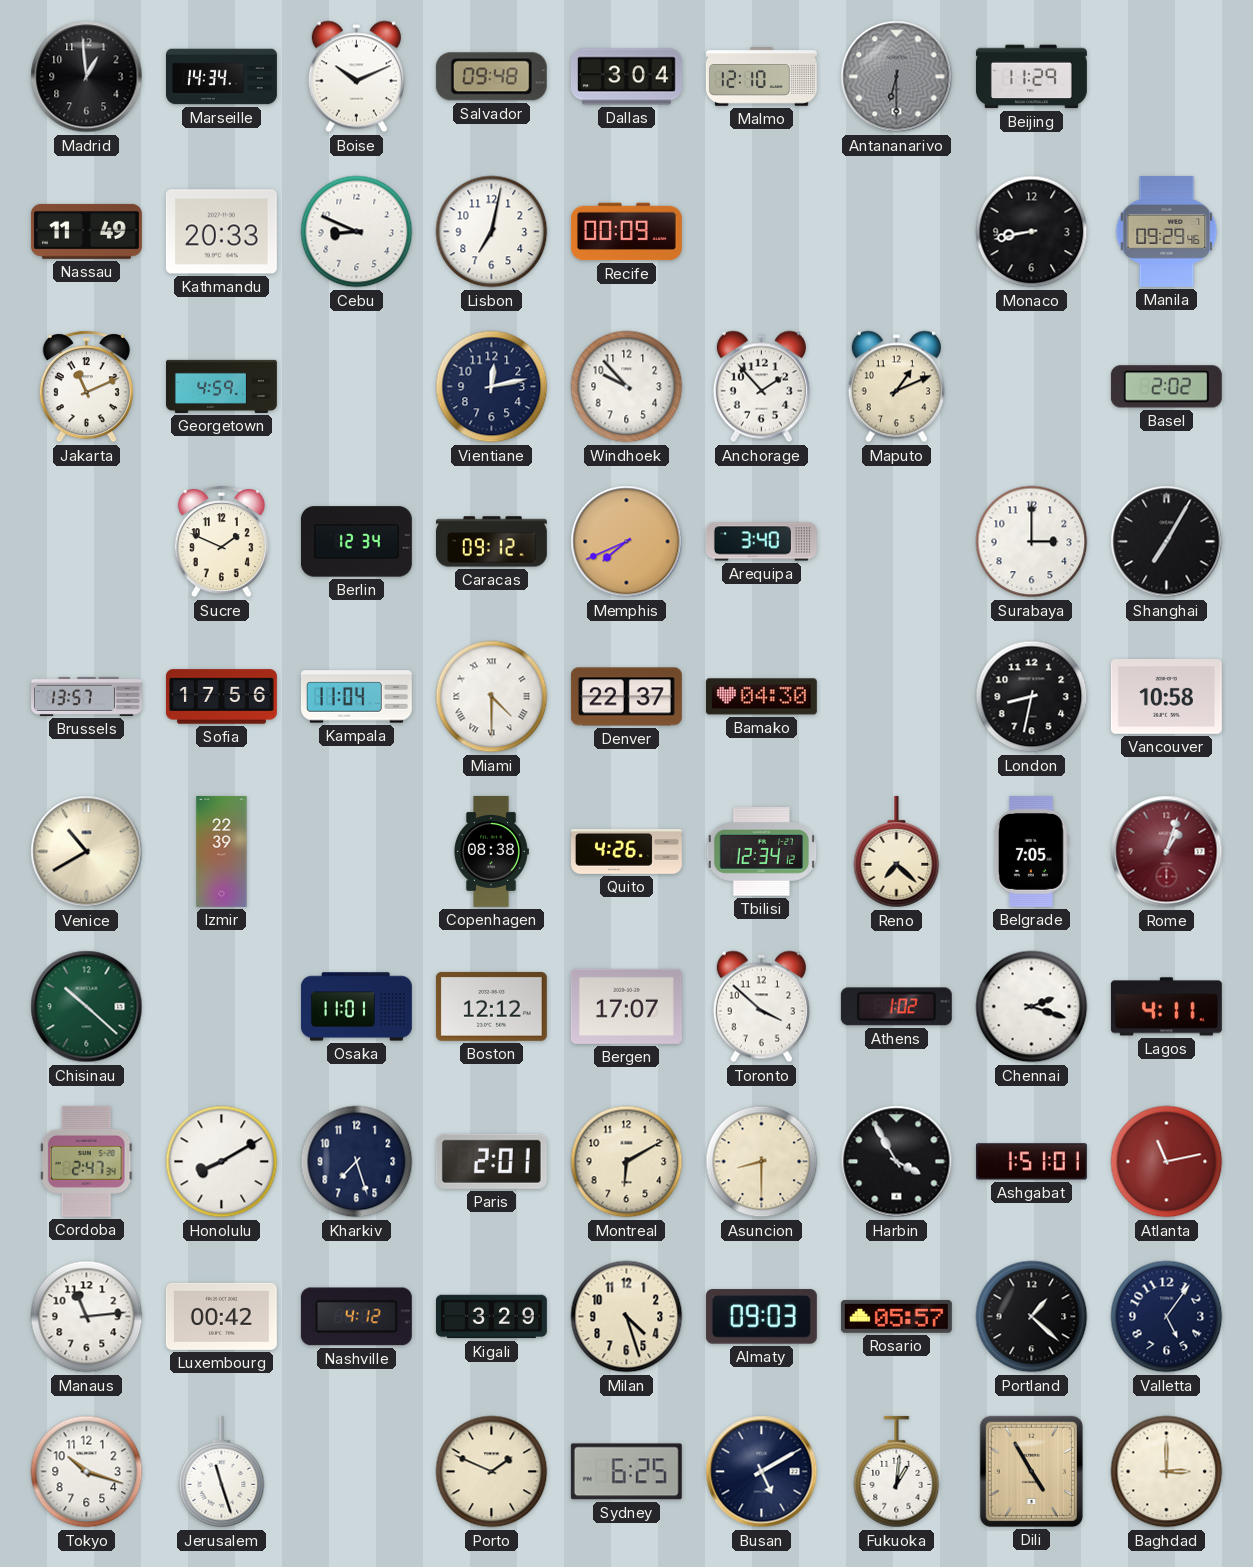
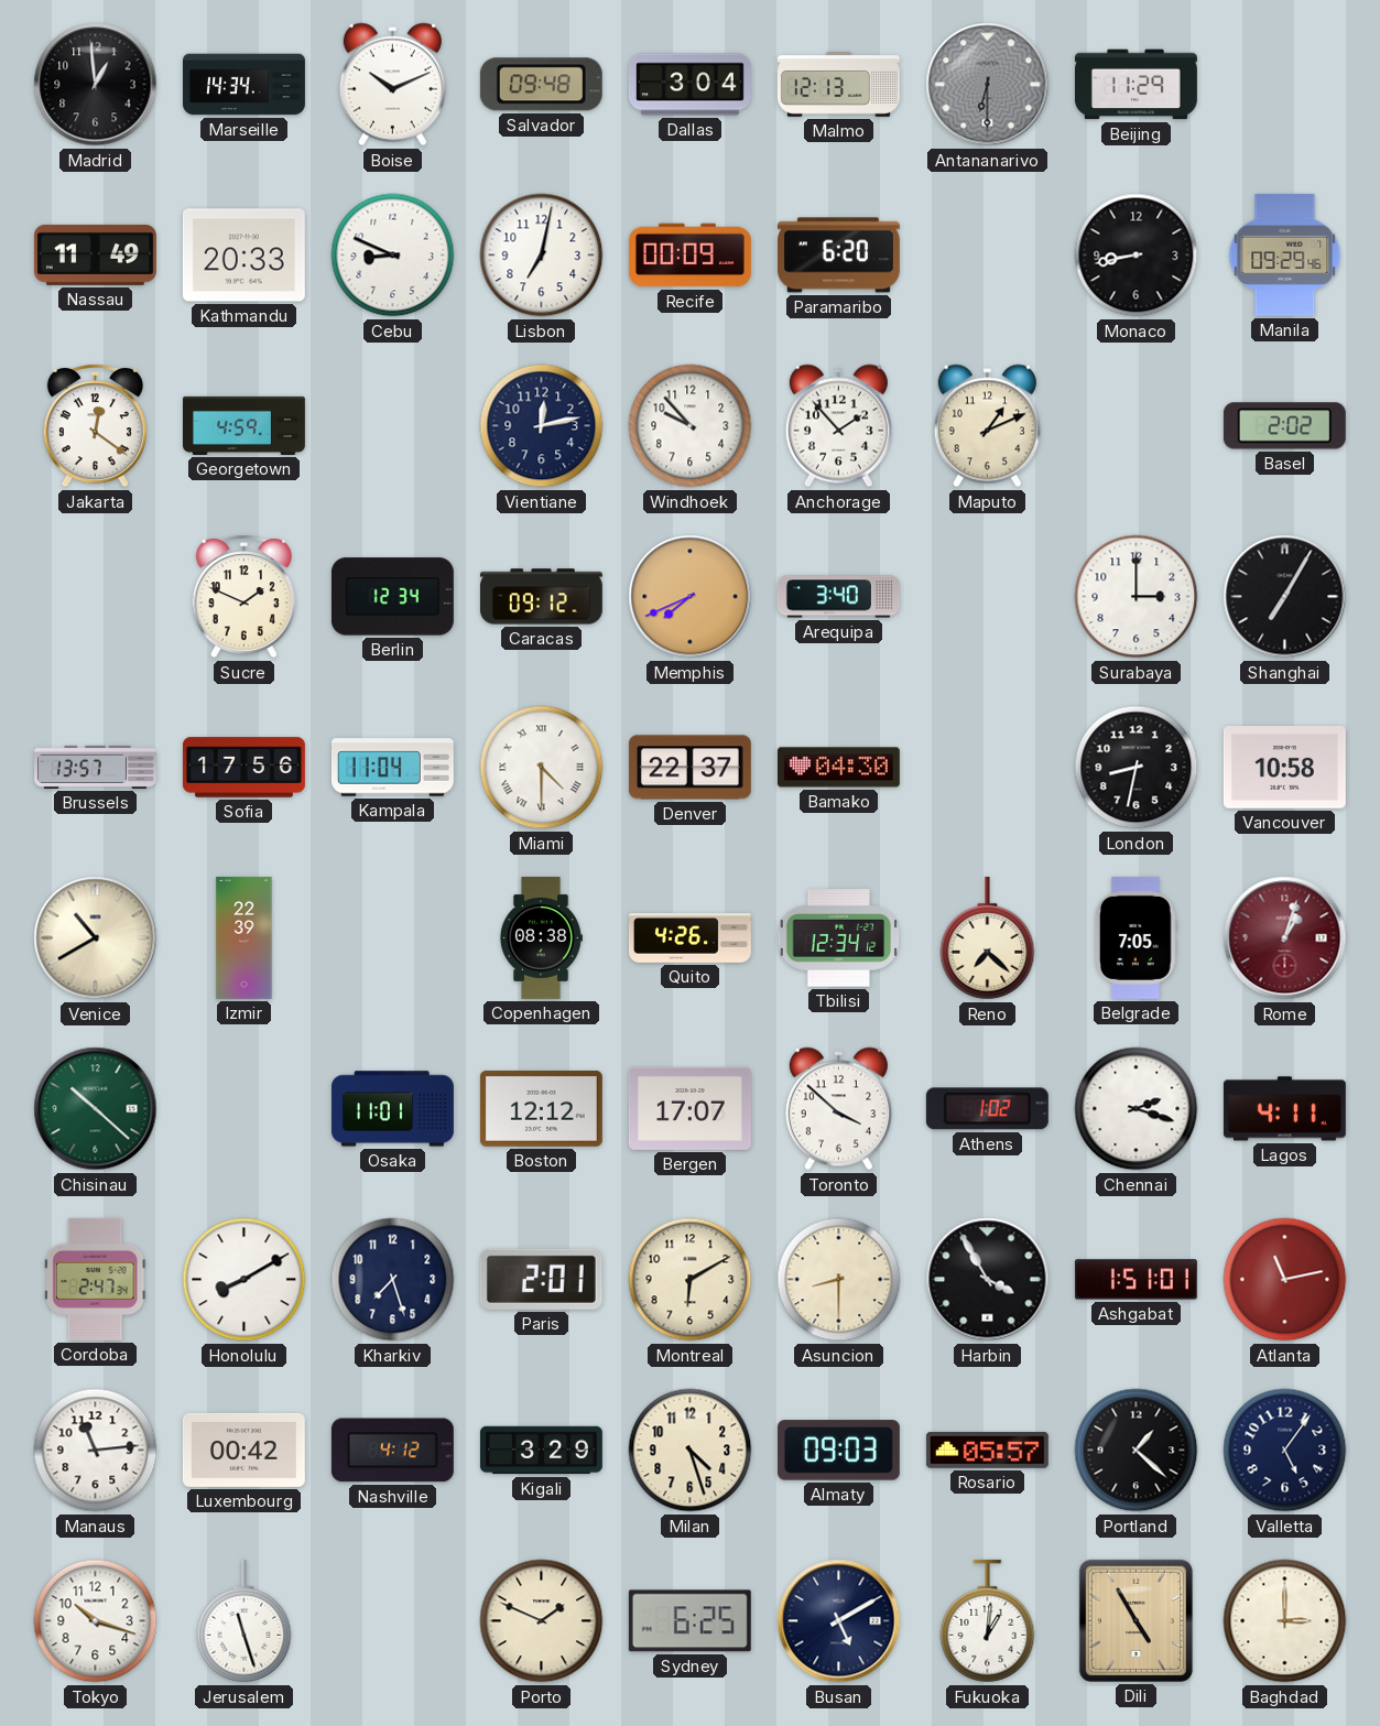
Malmo: 12:10 -> 12:13
Paramaribo: none -> 6:20
Jakarta: 11:11 -> 12:21
